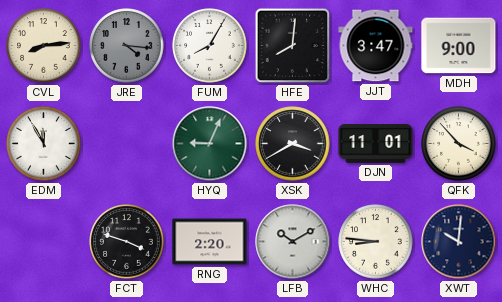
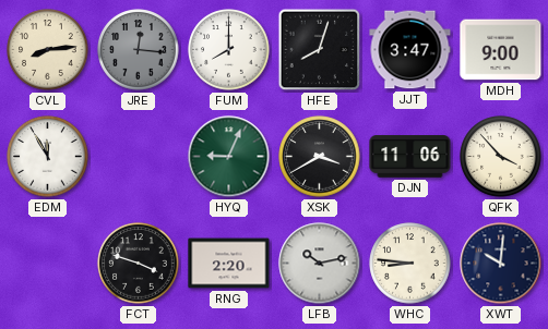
JRE: 4:16 -> 12:16
FUM: 8:05 -> 8:00
HFE: 8:01 -> 8:03
DJN: 11:01 -> 11:06
LFB: 10:10 -> 10:13
